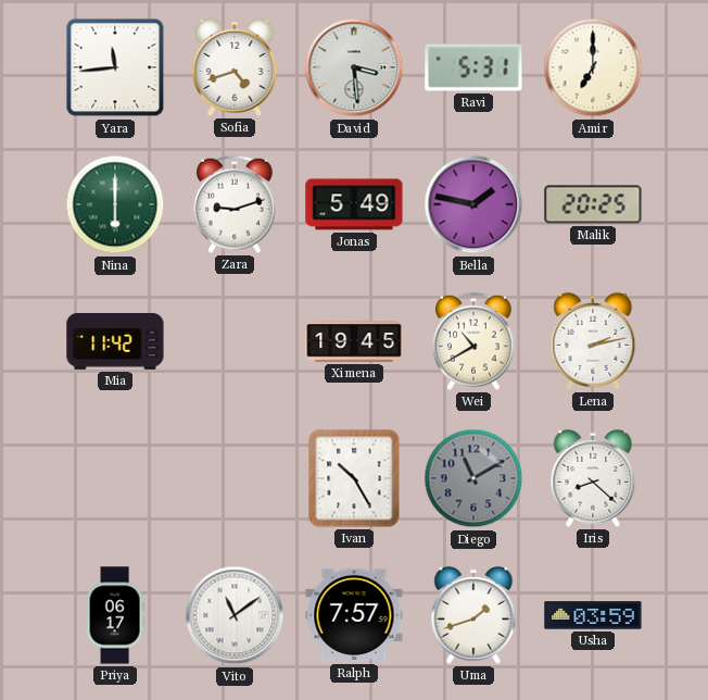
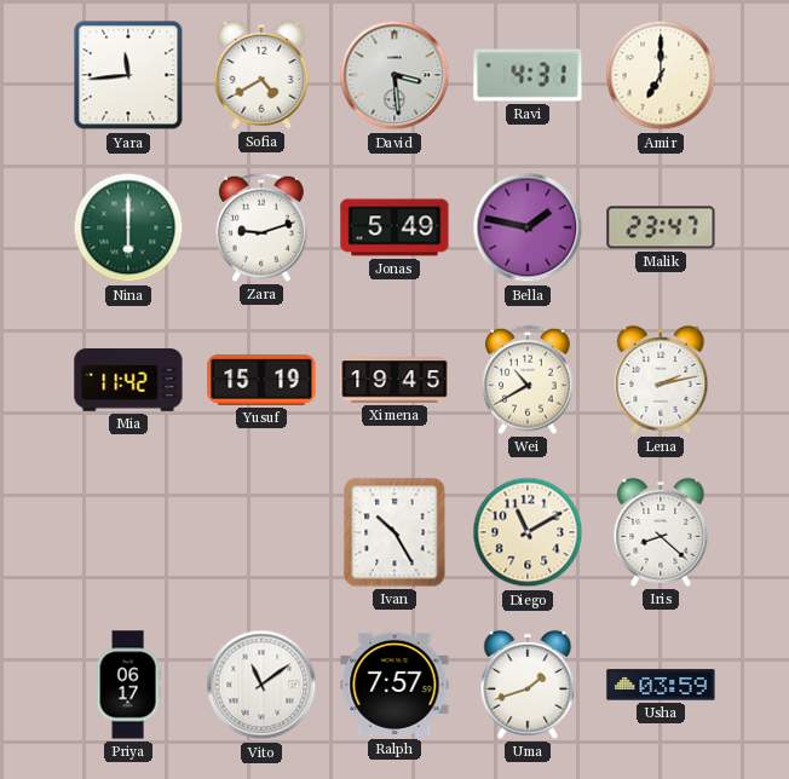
Sofia: 4:42 -> 4:40
Ravi: 5:31 -> 4:31
Malik: 20:25 -> 23:47
Yusuf: none -> 15:19
Diego dial: grey -> cream
